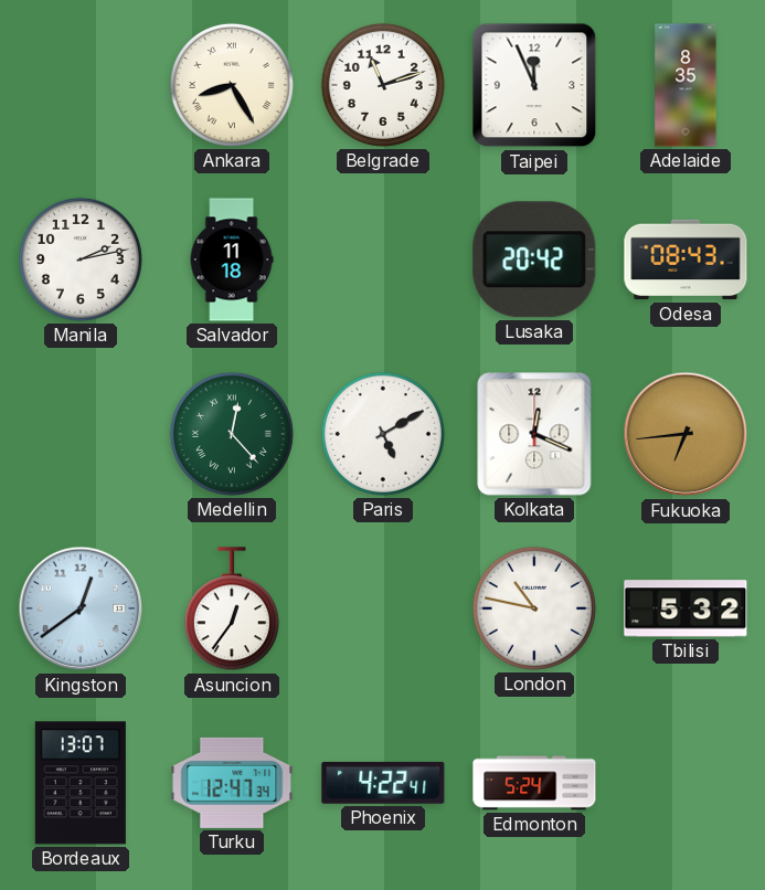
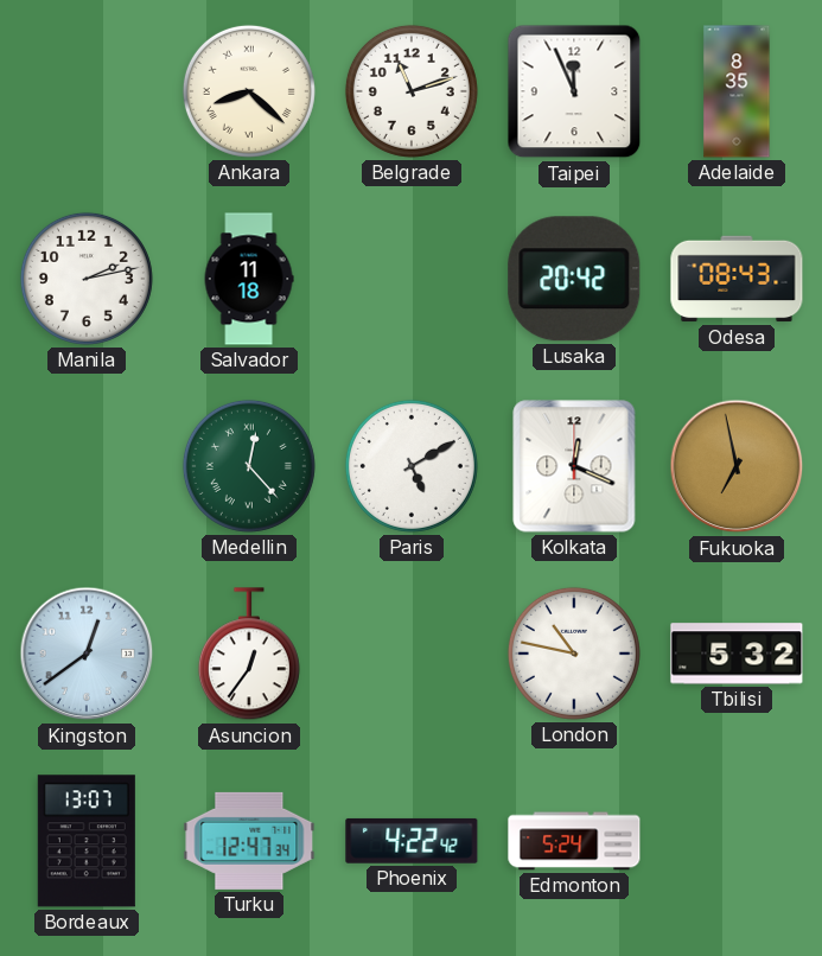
Ankara: 8:25 -> 8:22
Fukuoka: 6:44 -> 6:58
Phoenix: 4:22:41 -> 4:22:42
